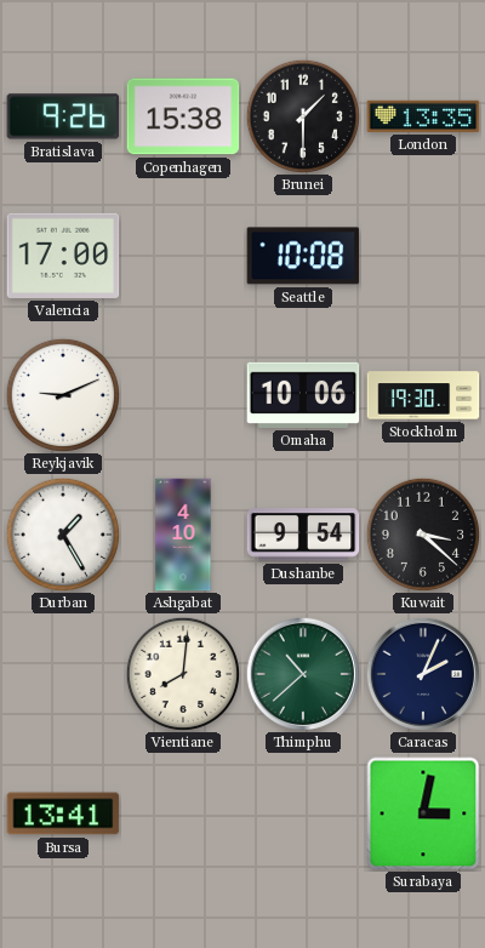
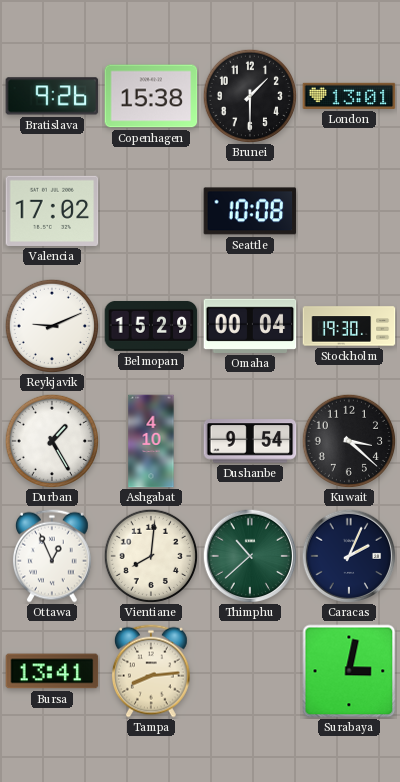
London: 13:35 -> 13:01
Valencia: 17:00 -> 17:02
Belmopan: none -> 15:29
Omaha: 10:06 -> 00:04
Ottawa: none -> 12:56
Tampa: none -> 8:14
